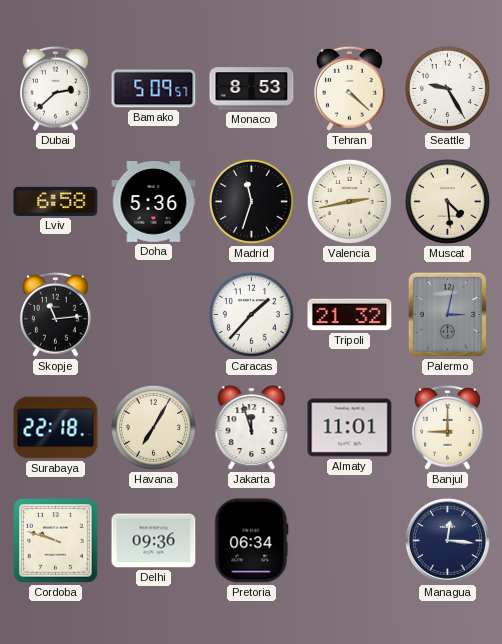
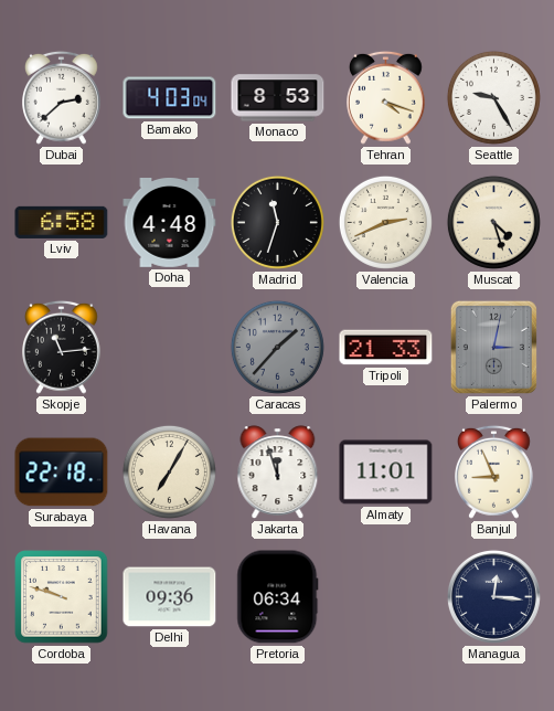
Bamako: 5:09 -> 4:03
Tehran: 4:22 -> 4:18
Doha: 5:36 -> 4:48
Valencia: 2:43 -> 2:41
Muscat: 4:29 -> 4:27
Caracas dial: white -> grey
Tripoli: 21:32 -> 21:33
Banjul: 9:00 -> 8:56
